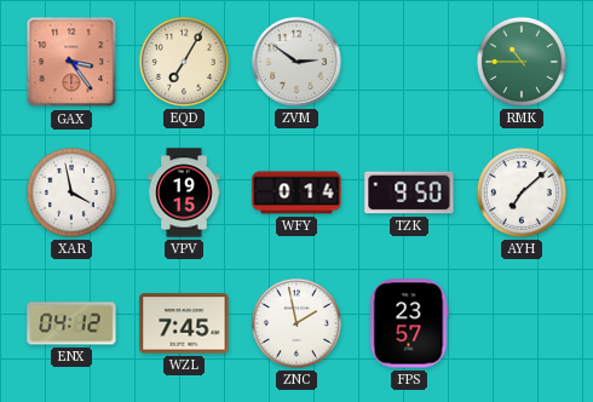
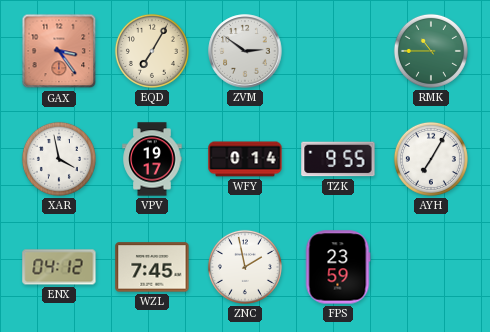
VPV: 19:15 -> 19:17
TZK: 9:50 -> 9:55
AYH: 7:08 -> 7:05
FPS: 23:57 -> 23:59
